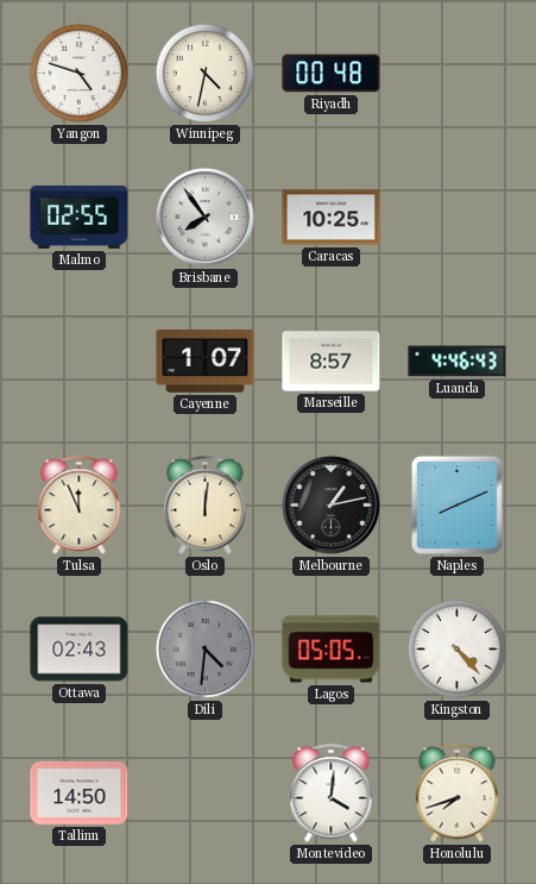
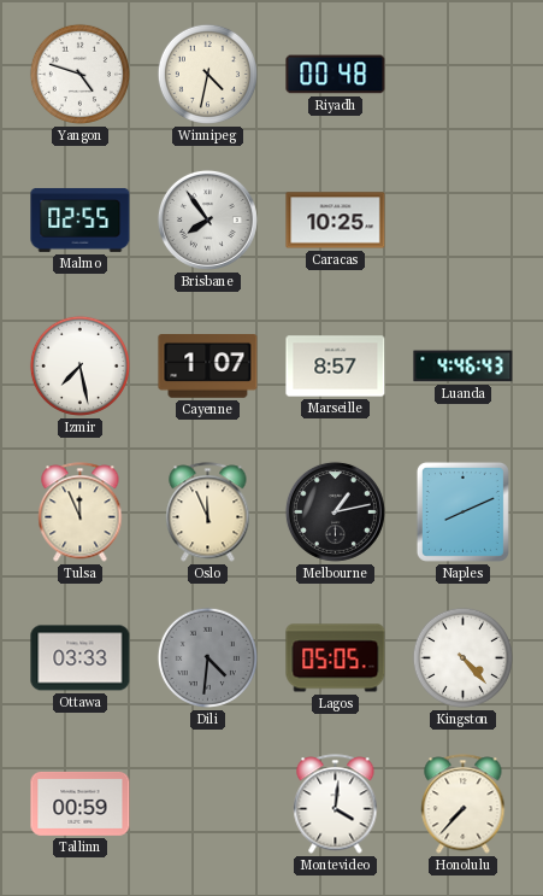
Izmir: none -> 7:28
Oslo: 12:01 -> 11:56
Ottawa: 02:43 -> 03:33
Tallinn: 14:50 -> 00:59
Honolulu: 7:42 -> 7:37
